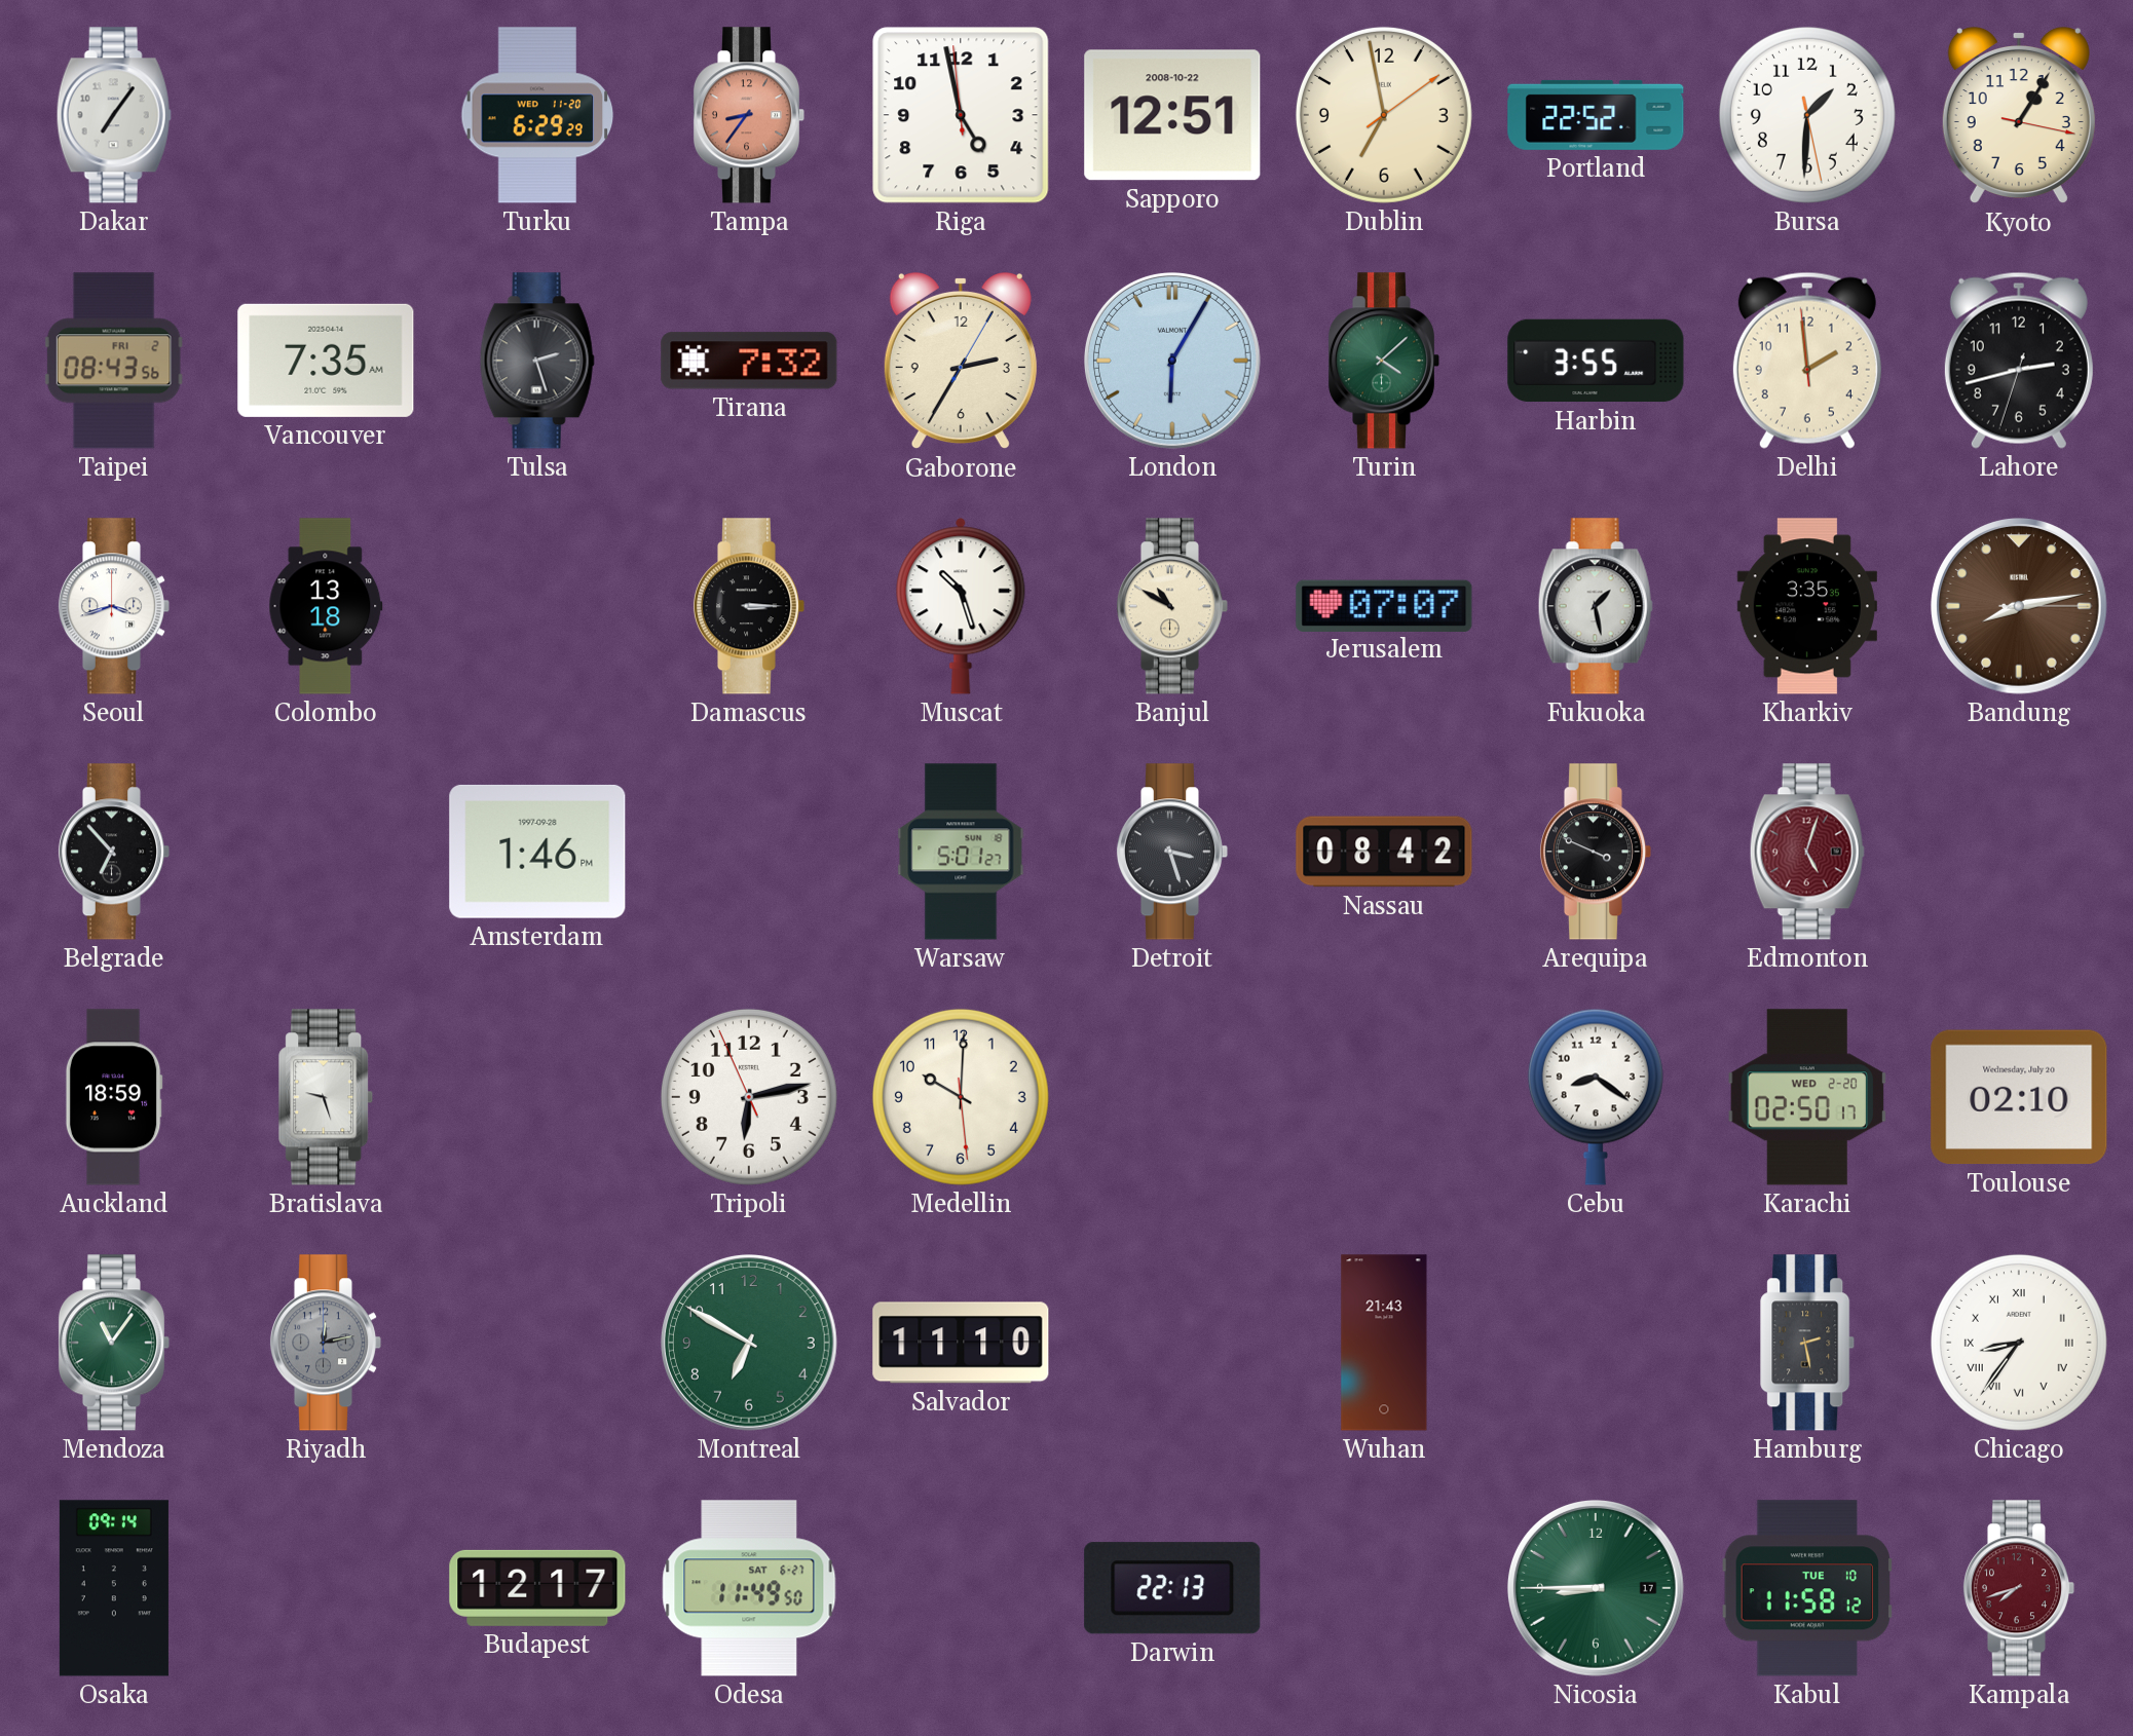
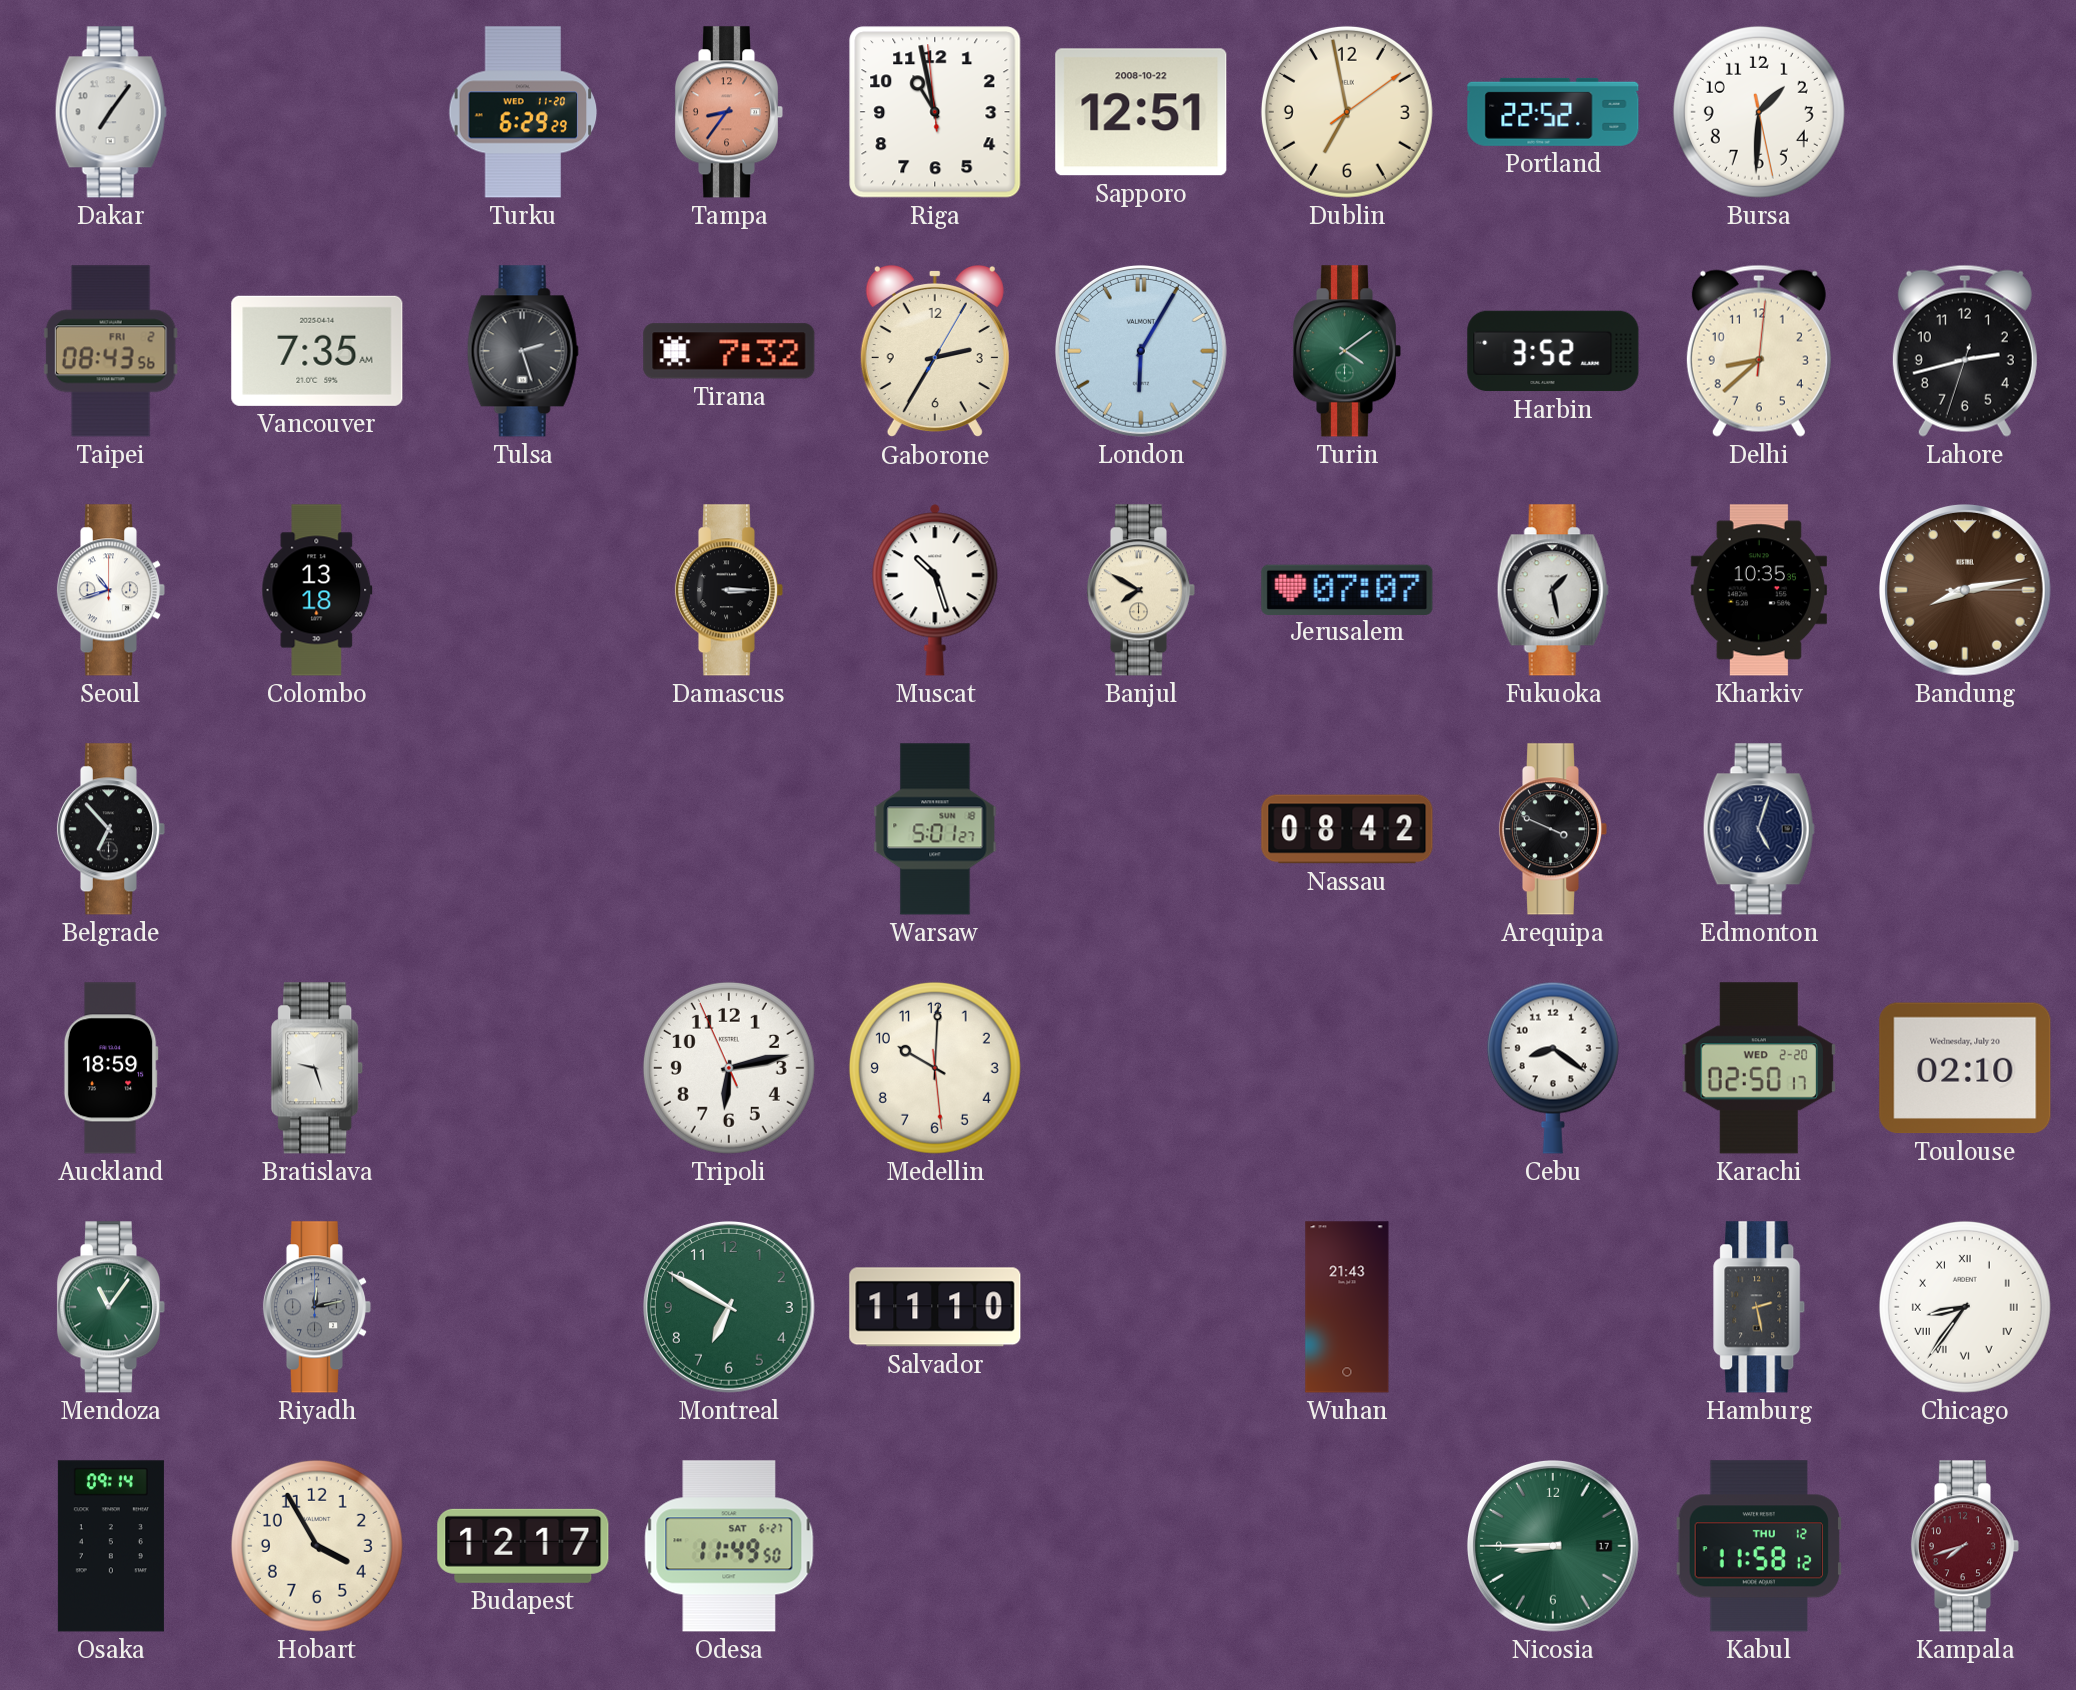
Riga: 4:57 -> 10:57
Kyoto: 1:05 -> none
Turin: 4:08 -> 4:09
Harbin: 3:55 -> 3:52
Delhi: 1:58 -> 8:38
Seoul: 3:42 -> 10:42
Banjul: 10:50 -> 7:50
Kharkiv: 3:35 -> 10:35
Amsterdam: 1:46 -> none
Detroit: 3:27 -> none
Edmonton dial: burgundy -> navy
Hobart: none -> 3:55
Darwin: 22:13 -> none
Kabul date: TUE 10 -> THU 12
